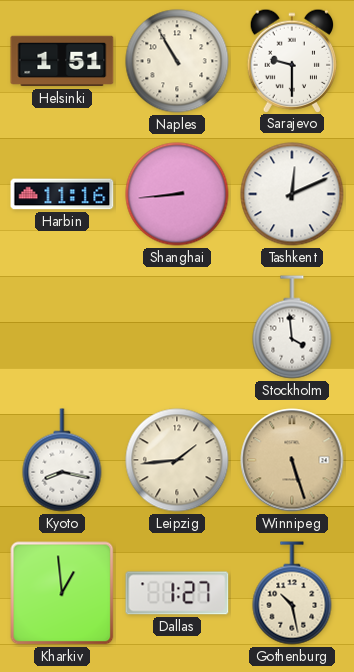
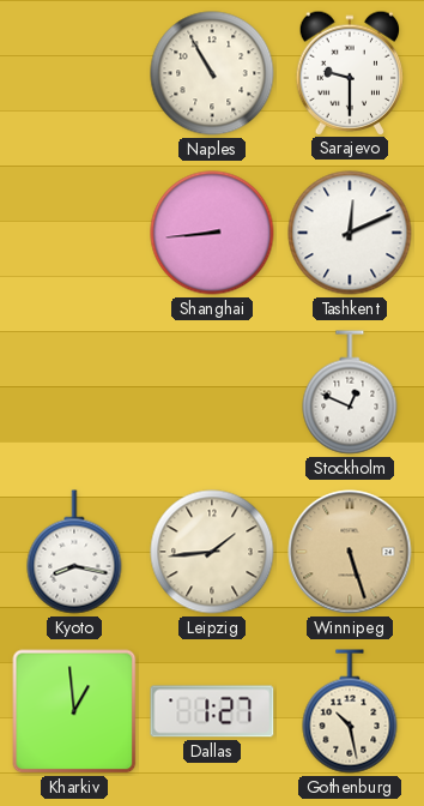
Helsinki: 1:51 -> none
Harbin: 11:16 -> none
Stockholm: 3:59 -> 12:49
